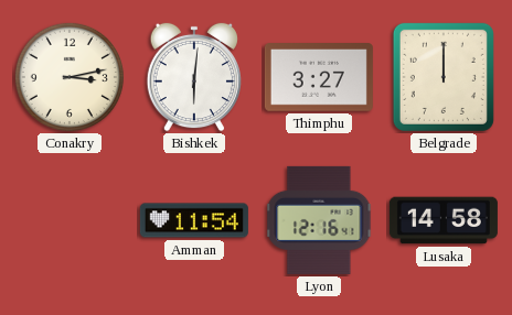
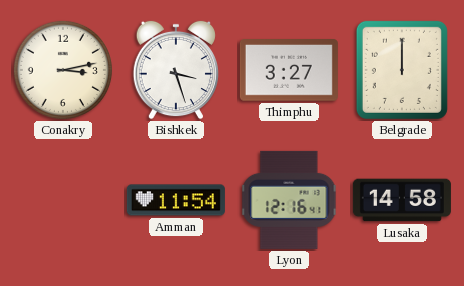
Bishkek: 6:01 -> 3:27
